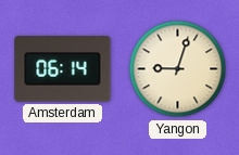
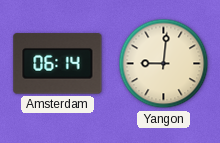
Yangon: 9:03 -> 9:01
